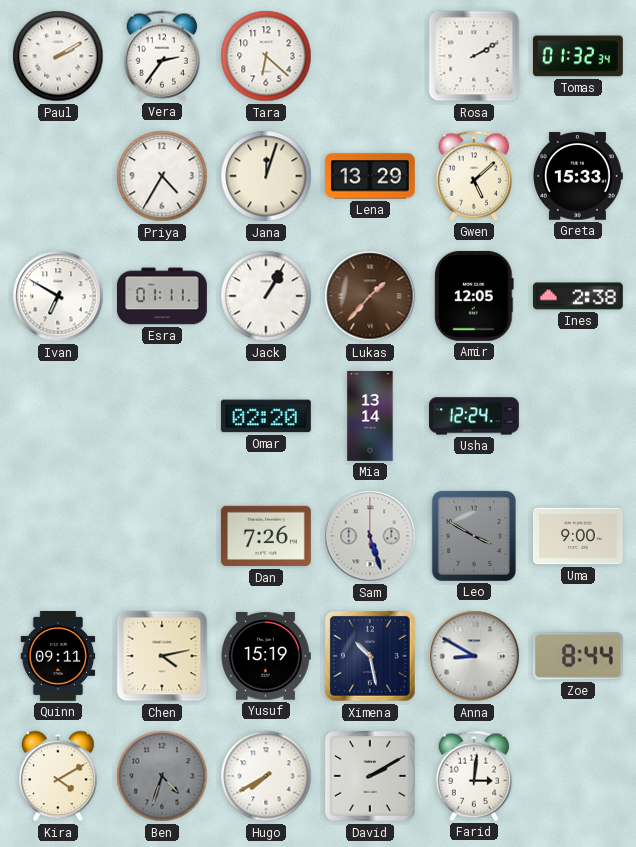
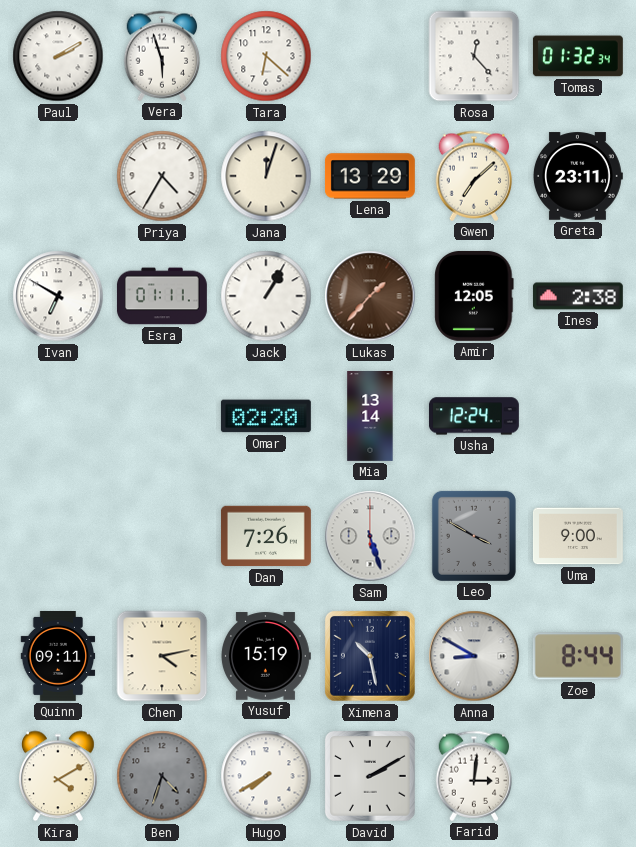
Vera: 2:36 -> 5:57
Rosa: 2:10 -> 12:23
Gwen: 5:08 -> 7:08
Greta: 15:33 -> 23:11
